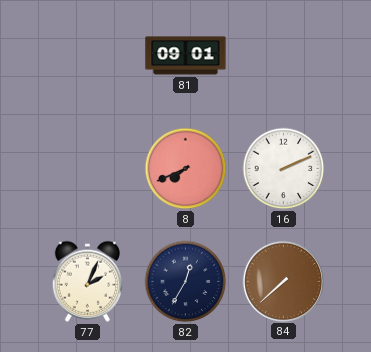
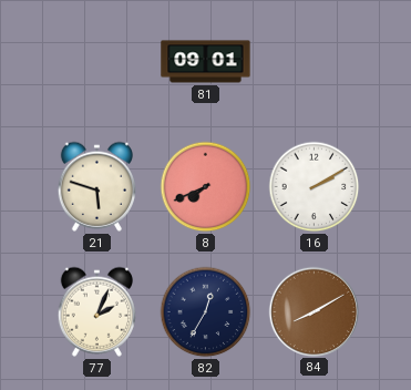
21: none -> 5:48
16: 2:11 -> 2:10
84: 7:38 -> 8:10
